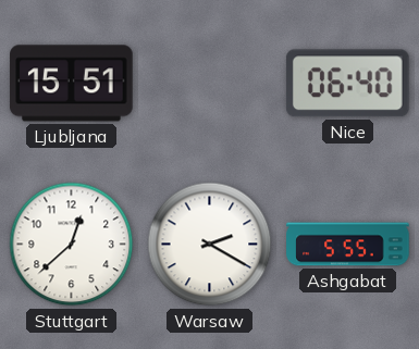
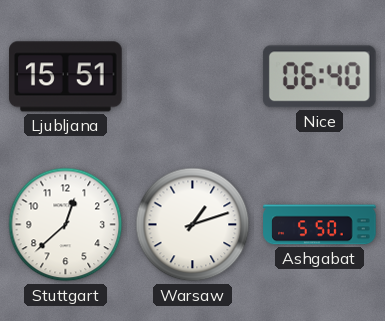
Warsaw: 2:20 -> 1:12
Ashgabat: 5:55 -> 5:50
